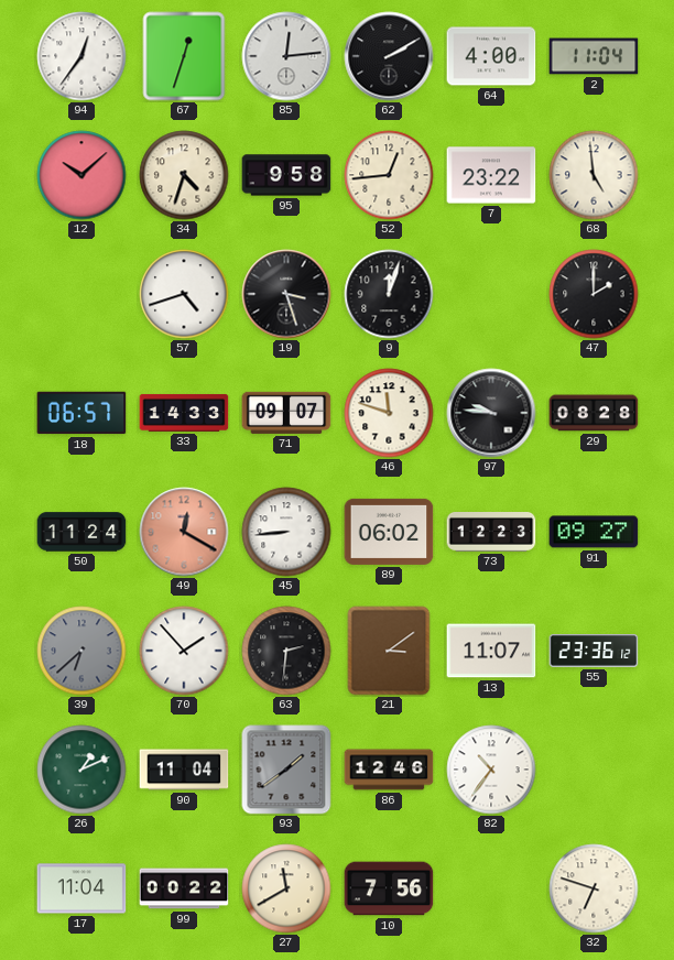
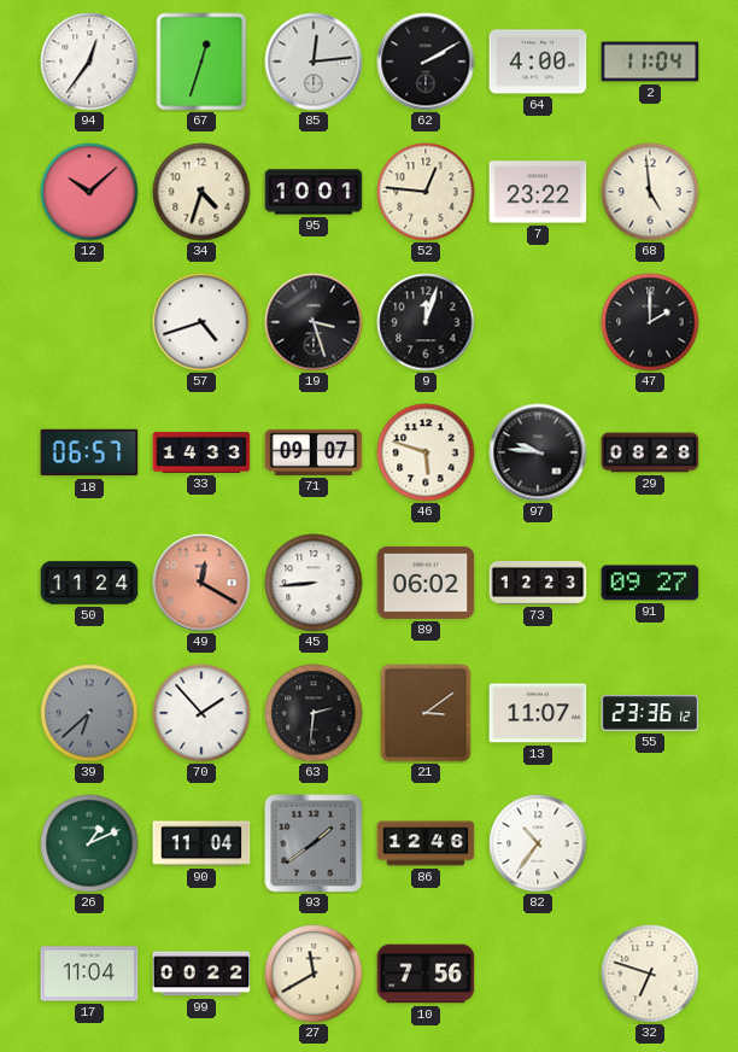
95: 9:58 -> 10:01
52: 12:44 -> 12:46
46: 11:48 -> 5:48
